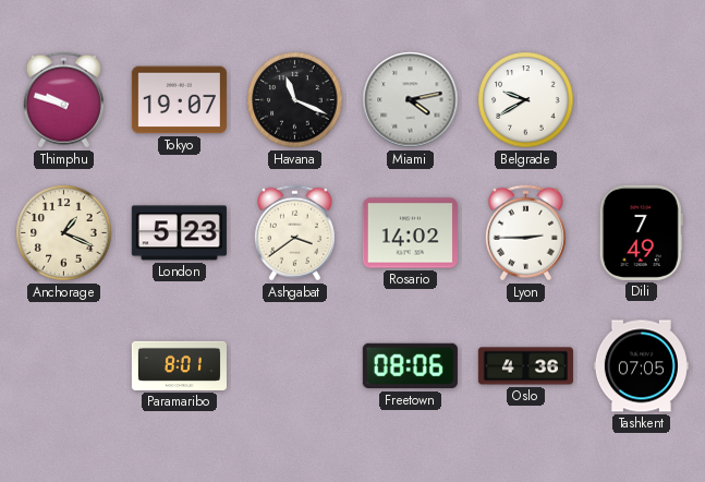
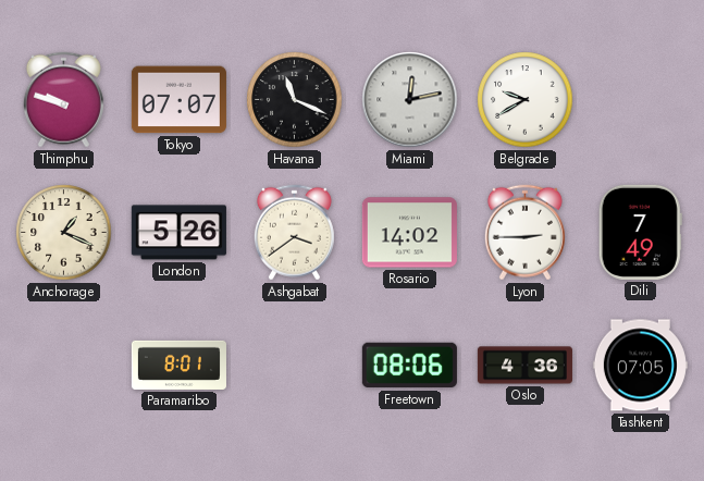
Tokyo: 19:07 -> 07:07
Miami: 4:13 -> 12:13
London: 5:23 -> 5:26
